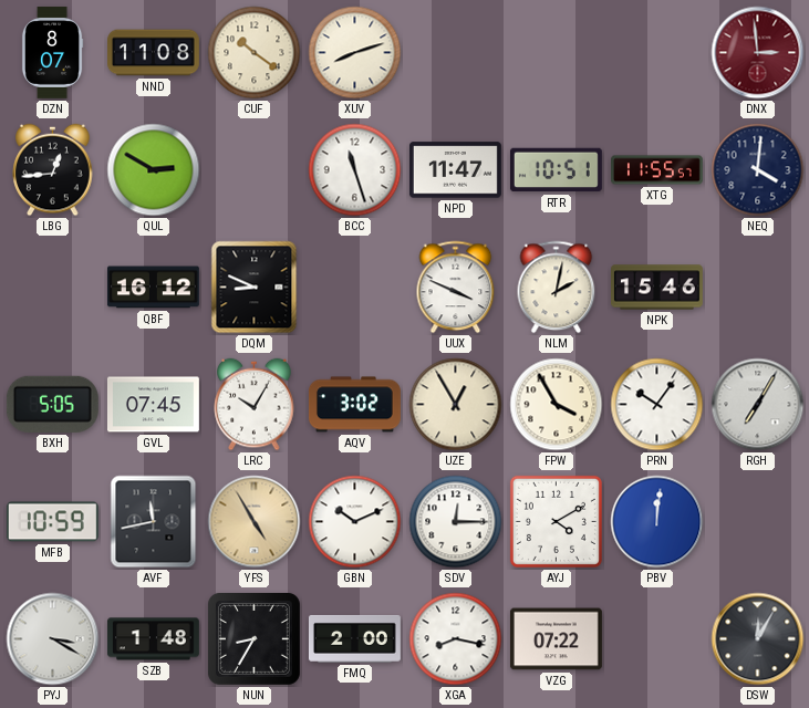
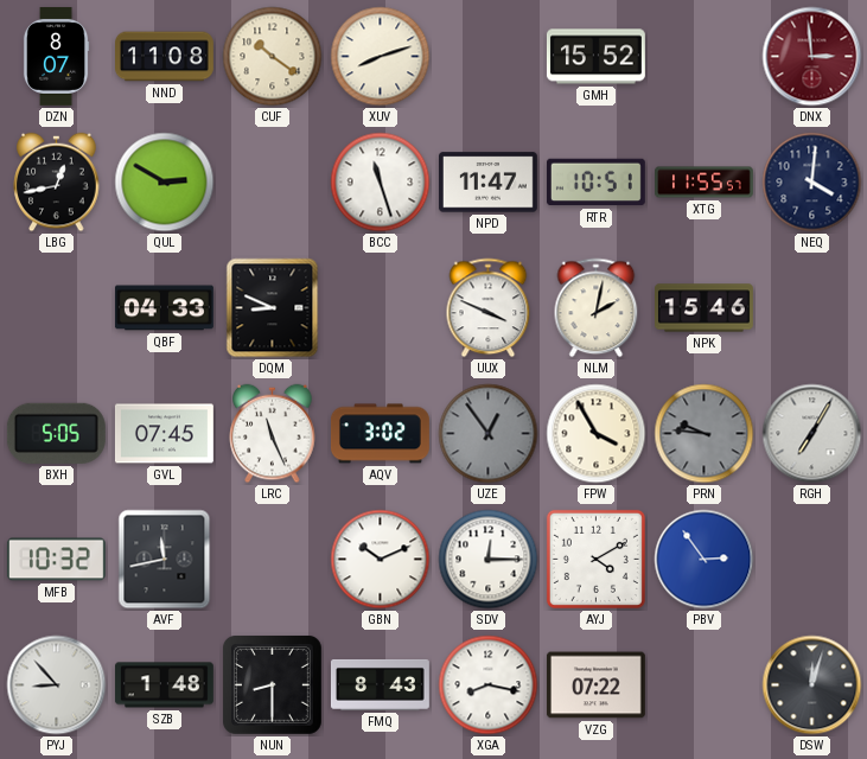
GMH: none -> 15:52
LBG: 12:44 -> 12:43
QBF: 16:12 -> 04:33
LRC: 10:05 -> 11:26
UZE: 12:55 -> 12:54
UZE dial: cream -> grey
PRN: 10:06 -> 9:46
PRN dial: white -> grey
MFB: 10:59 -> 10:32
YFS: 4:55 -> none
PBV: 12:01 -> 2:54
PYJ: 3:20 -> 8:53
NUN: 8:35 -> 8:30
FMQ: 2:00 -> 8:43
DSW: 12:05 -> 12:03
